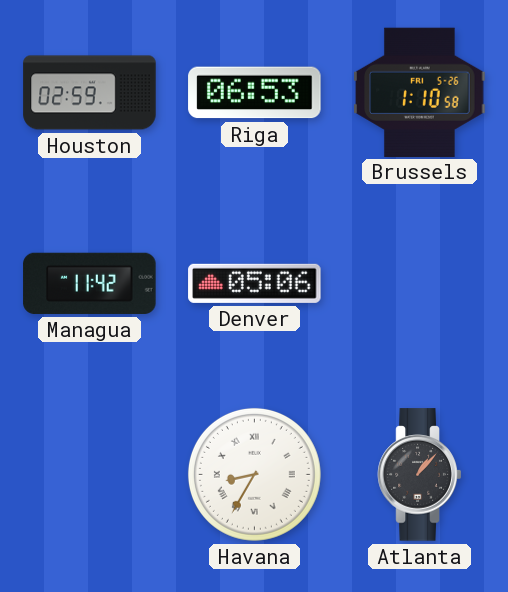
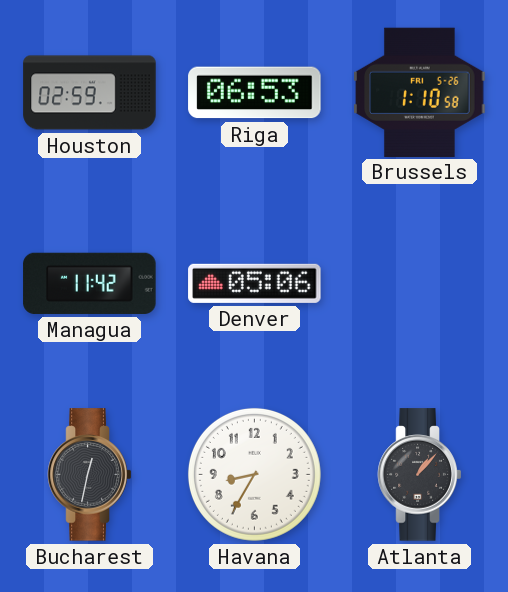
Bucharest: none -> 12:32
Havana numerals: Roman -> Arabic
